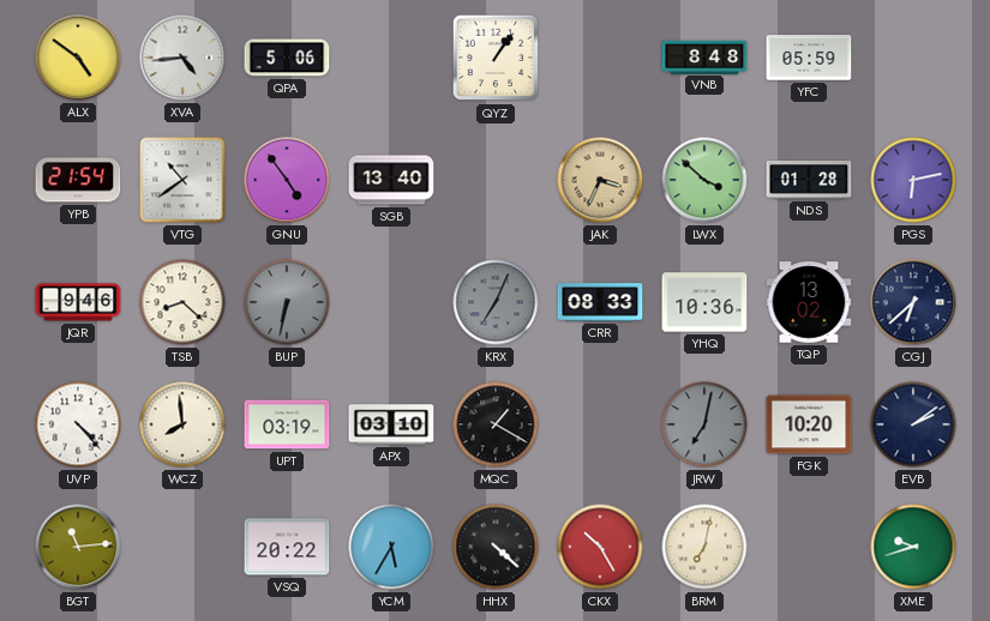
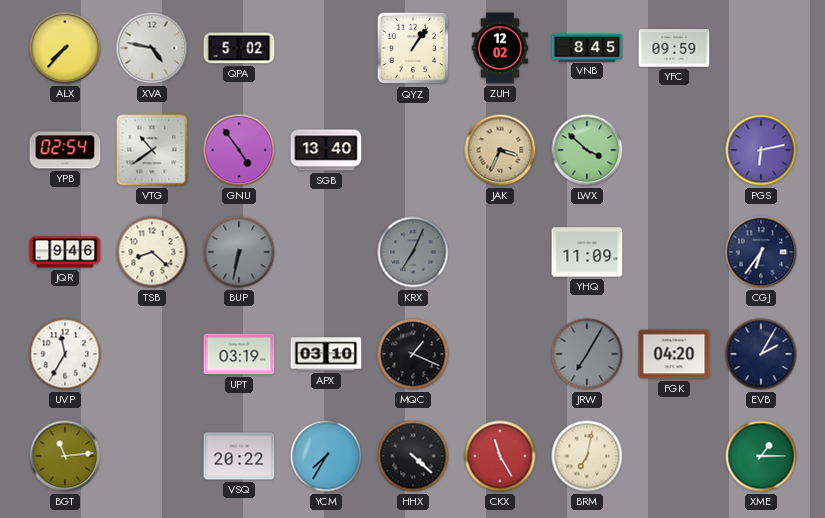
ALX: 4:51 -> 7:37
XVA: 4:44 -> 4:47
QPA: 5:06 -> 5:02
ZUH: none -> 12:02
VNB: 8:48 -> 8:45
YFC: 05:59 -> 09:59
YPB: 21:54 -> 02:54
NDS: 01:28 -> none
CRR: 08:33 -> none
YHQ: 10:36 -> 11:09
TQP: 13:02 -> none
CGJ: 6:38 -> 6:36
UVP: 4:23 -> 11:35
WCZ: 7:59 -> none
MQC: 1:20 -> 1:19
JRW: 7:02 -> 7:05
FGK: 10:20 -> 04:20
EVB: 2:09 -> 2:05
YCM: 5:35 -> 7:35
CKX: 10:25 -> 11:25
XME: 9:42 -> 1:15
